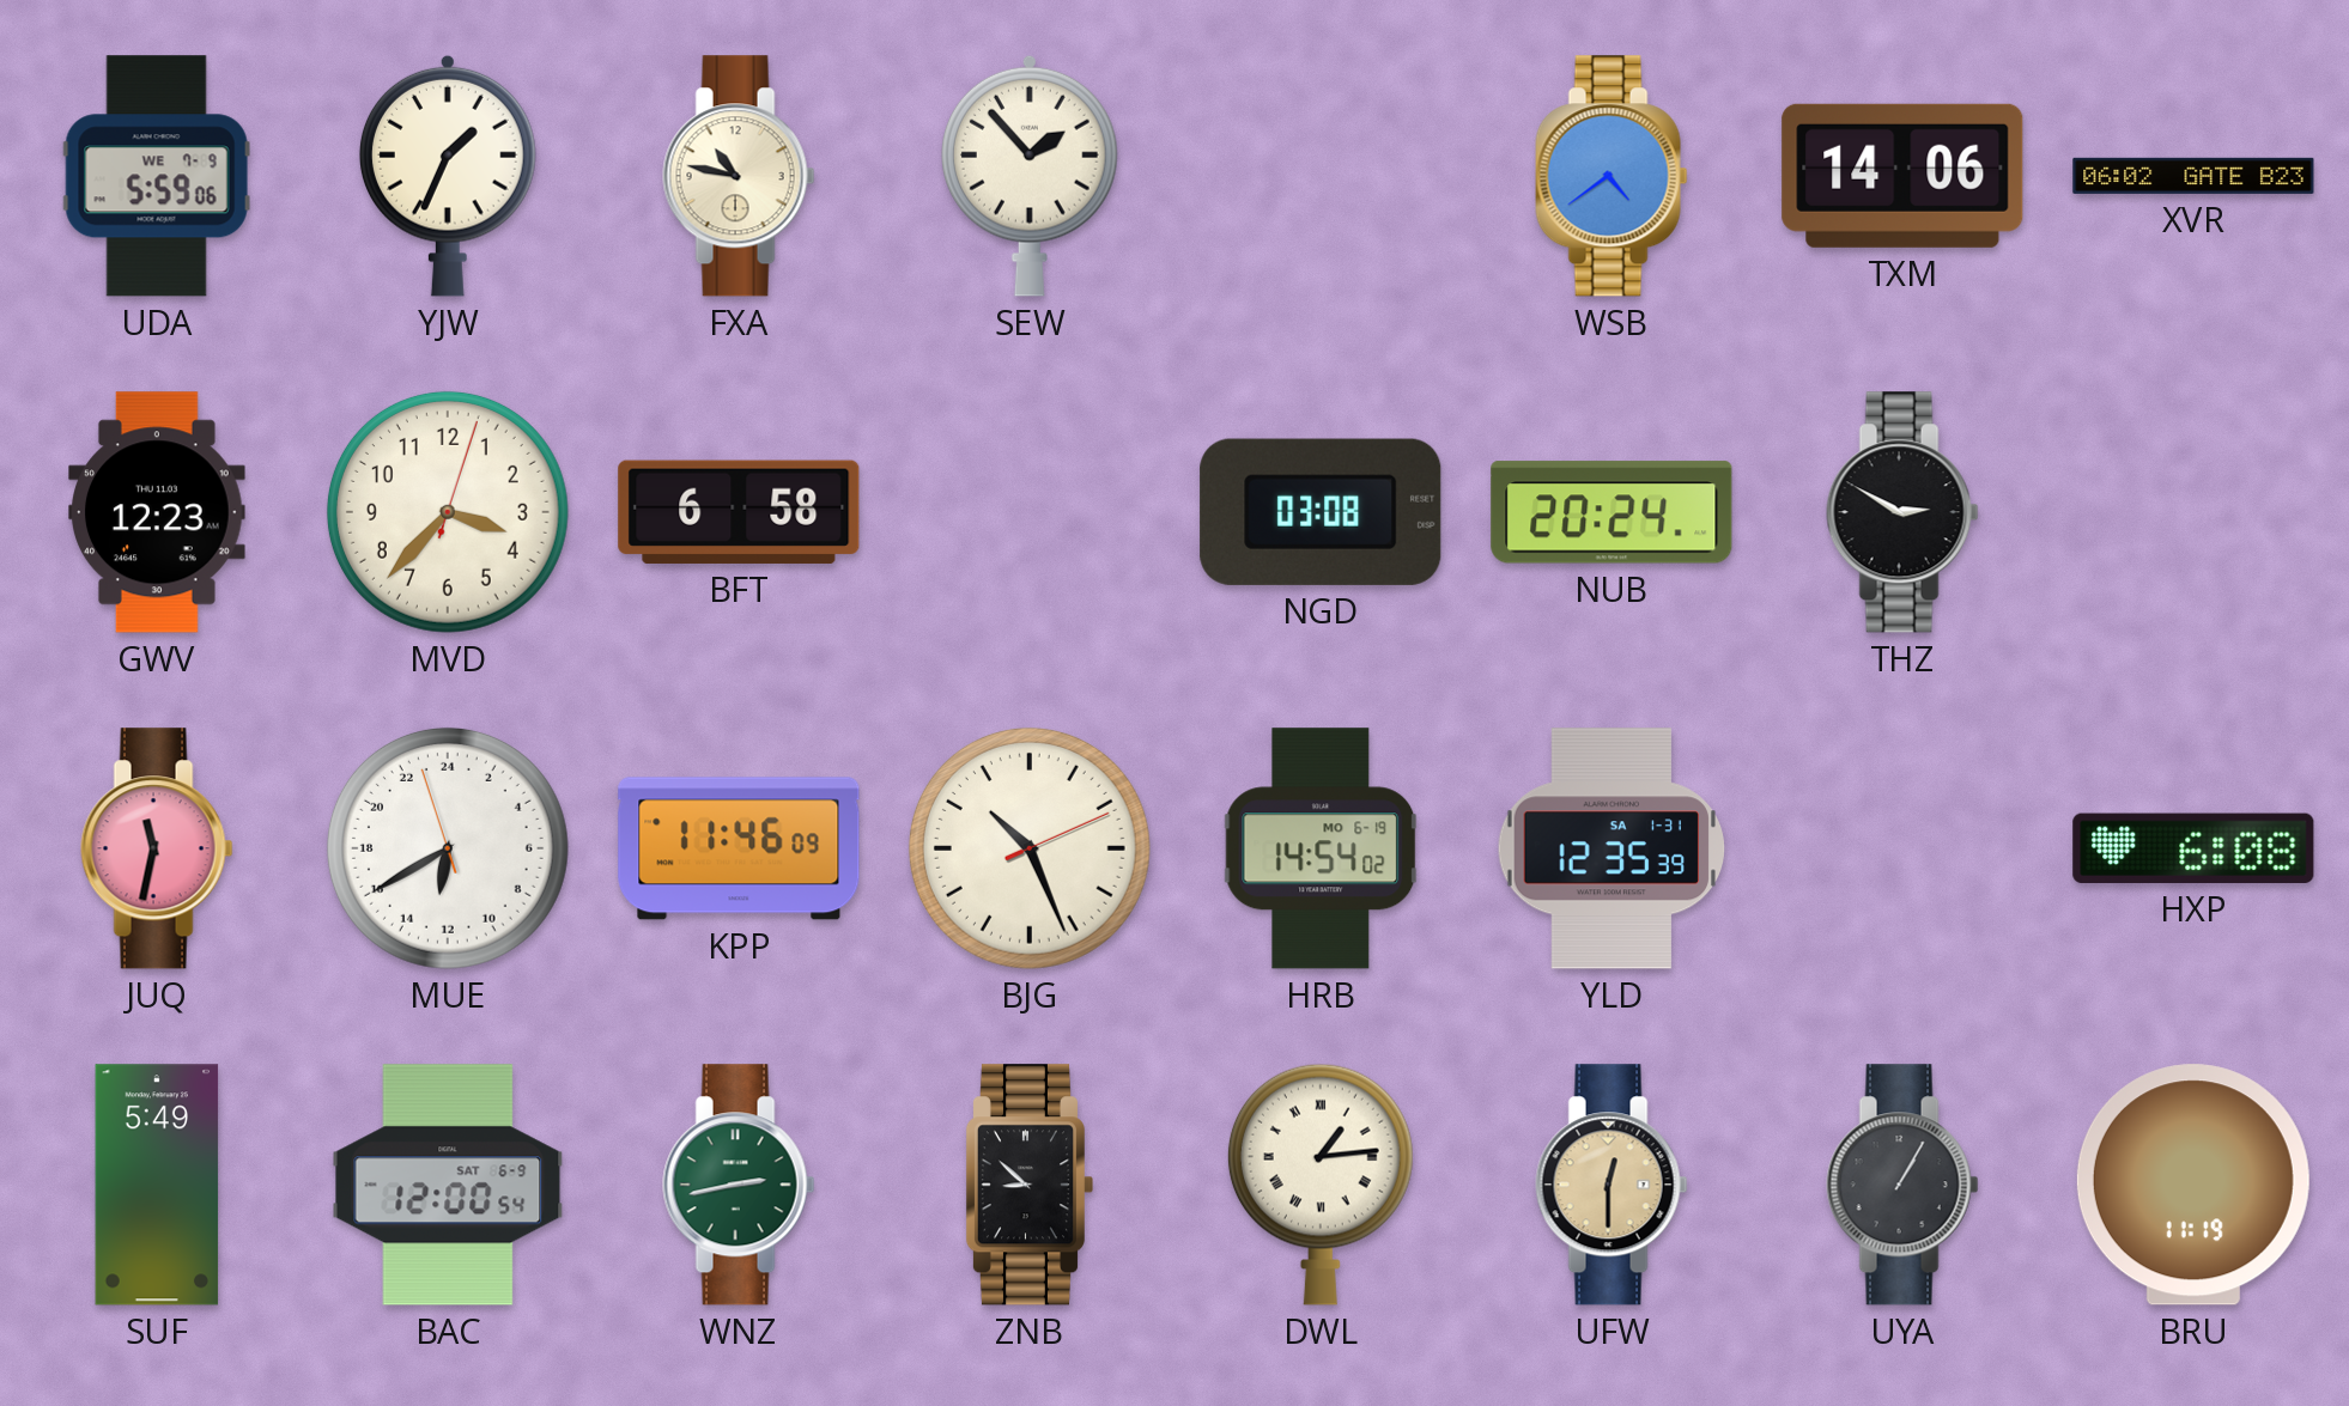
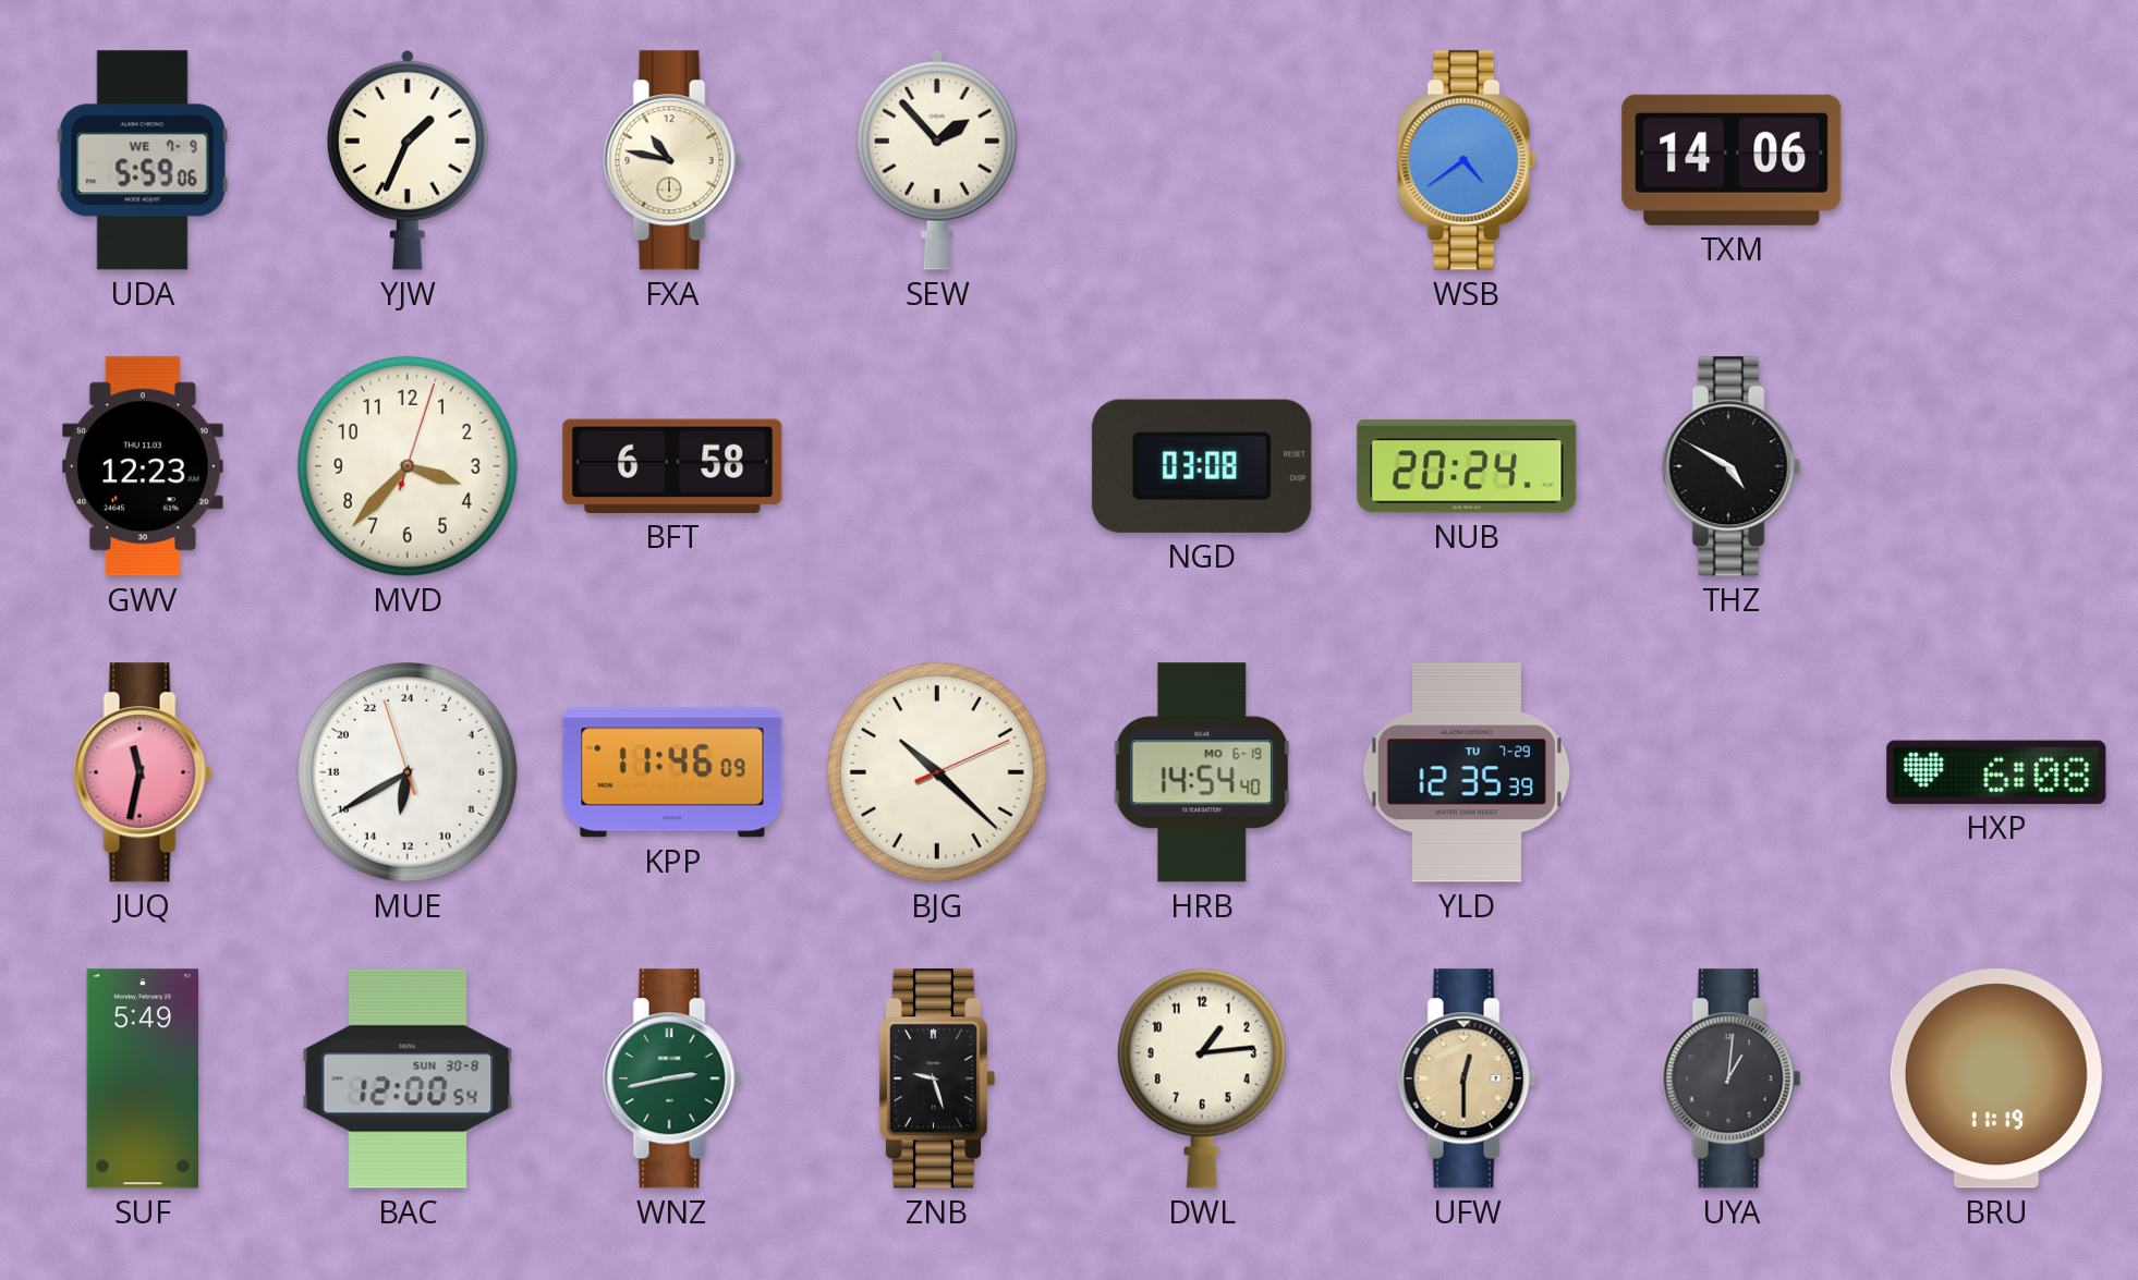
XVR: 06:02 -> none
THZ: 2:50 -> 4:50
BJG: 10:26 -> 10:22
HRB: 14:54:02 -> 14:54:40
YLD date: SA 1-31 -> TU 7-29
BAC date: SAT 6-9 -> SUN 30-8
ZNB: 8:52 -> 9:27
DWL numerals: Roman -> Arabic
UYA: 1:05 -> 1:01
